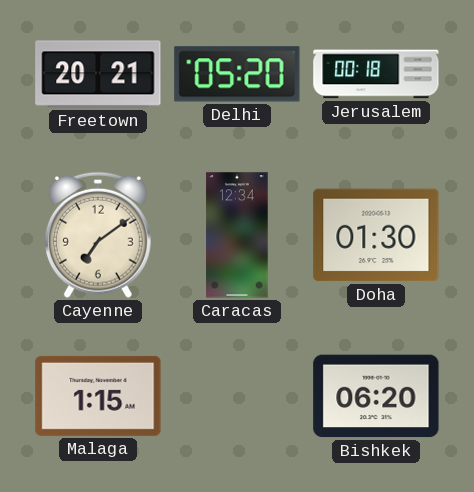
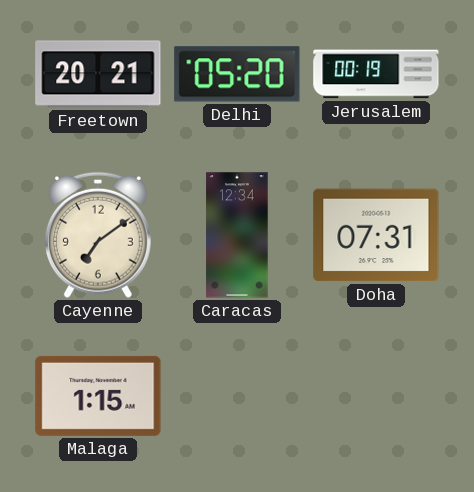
Jerusalem: 00:18 -> 00:19
Doha: 01:30 -> 07:31
Bishkek: 06:20 -> none
